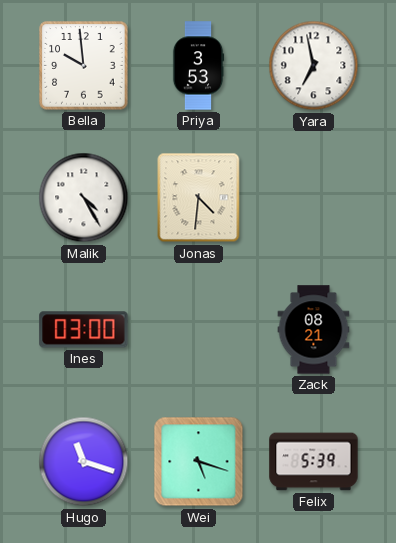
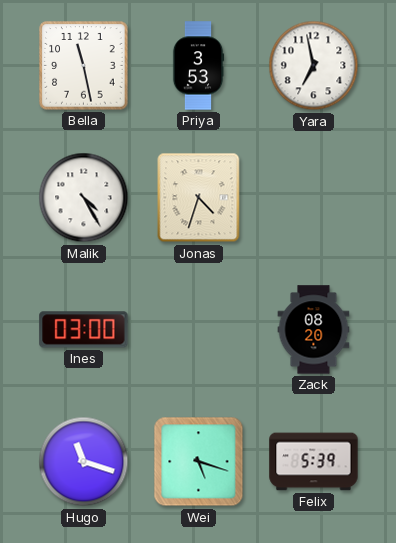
Bella: 9:59 -> 11:28
Jonas: 4:31 -> 4:33
Zack: 08:21 -> 08:20
